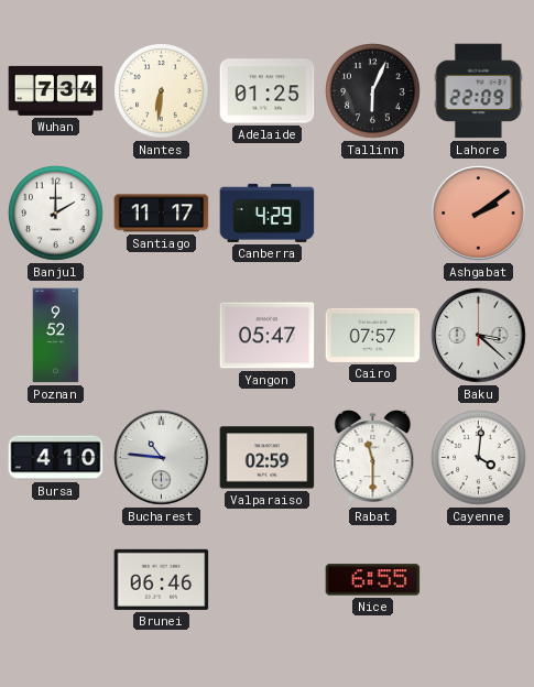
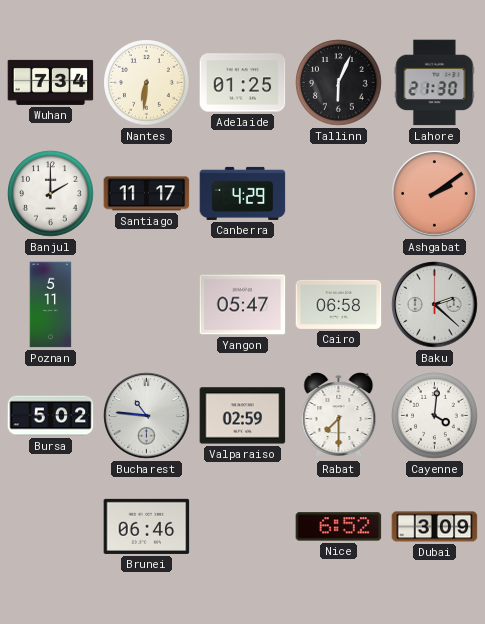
Lahore: 22:09 -> 21:30
Poznan: 9:52 -> 5:11
Cairo: 07:57 -> 06:58
Baku: 3:22 -> 2:22
Bursa: 4:10 -> 5:02
Rabat: 11:30 -> 7:30
Nice: 6:55 -> 6:52
Dubai: none -> 3:09
